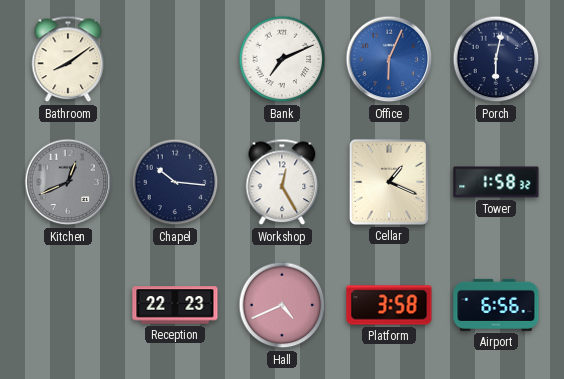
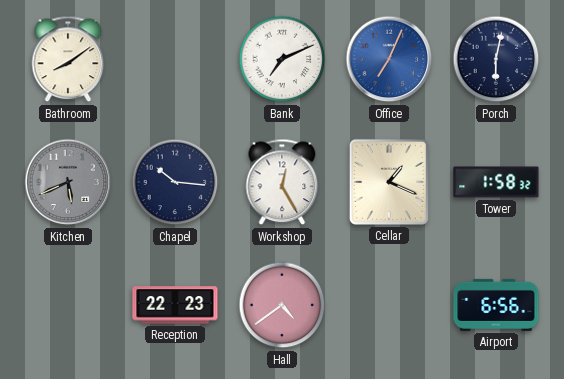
Office: 6:04 -> 7:04
Kitchen: 12:41 -> 5:41
Hall: 4:41 -> 4:39
Platform: 3:58 -> none
